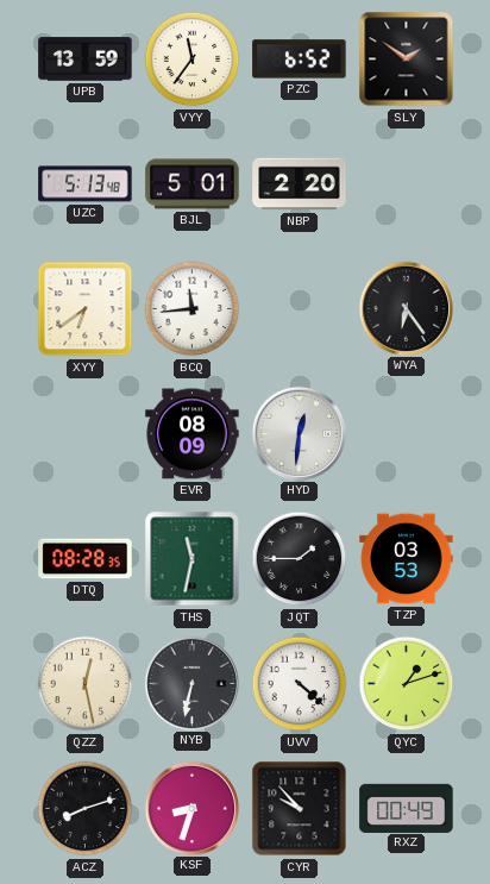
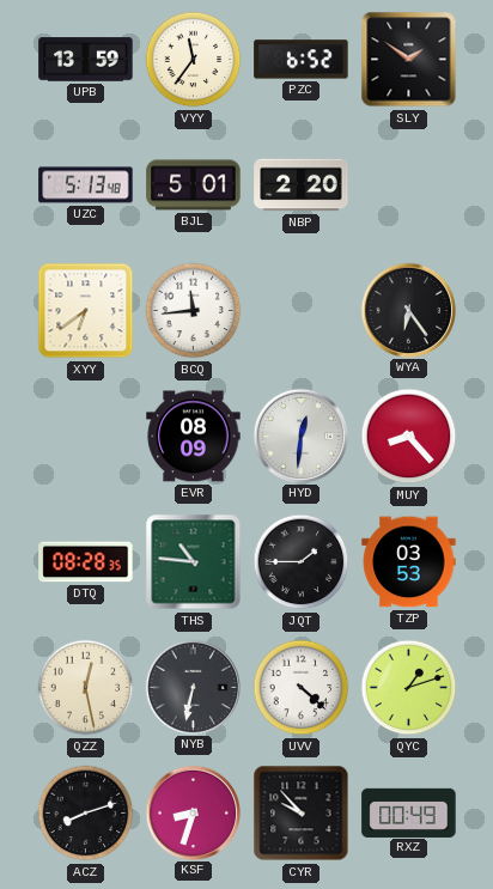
MUY: none -> 8:23
THS: 11:32 -> 10:46
